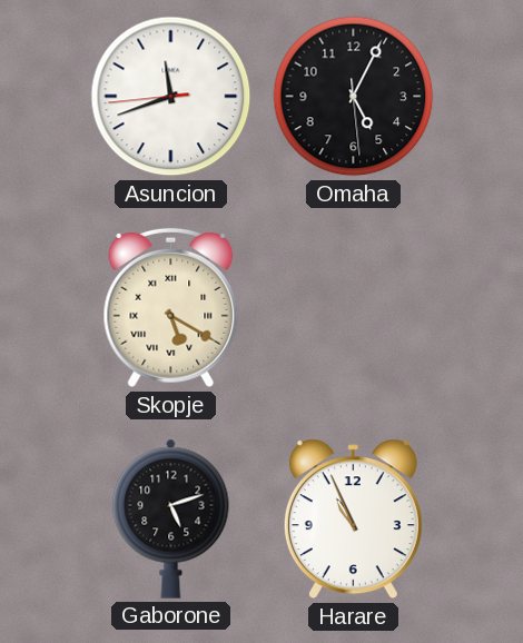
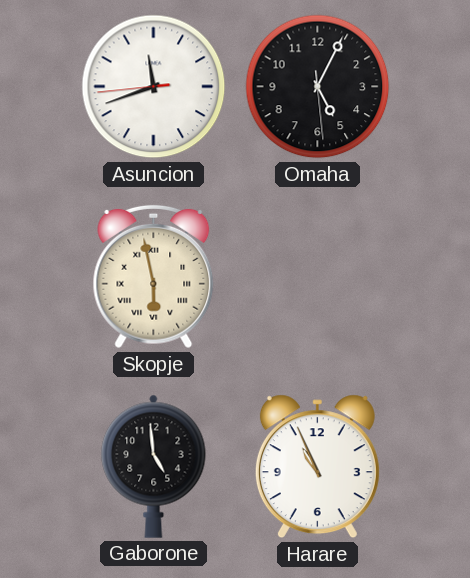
Skopje: 5:20 -> 5:58
Gaborone: 5:12 -> 4:59
